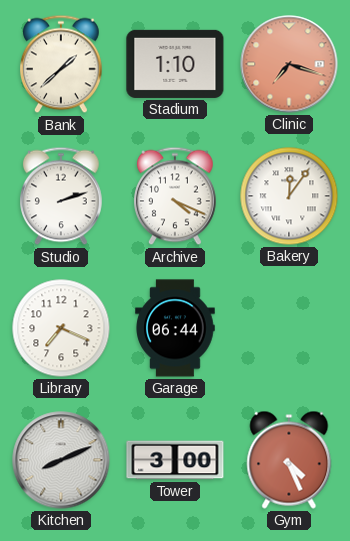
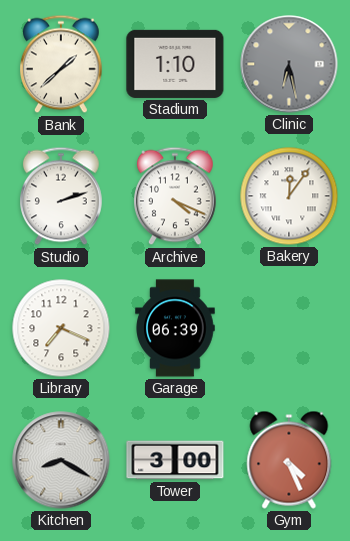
Clinic: 7:18 -> 6:28
Clinic dial: salmon -> grey
Garage: 06:44 -> 06:39
Kitchen: 8:11 -> 8:20
